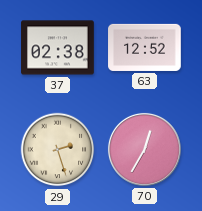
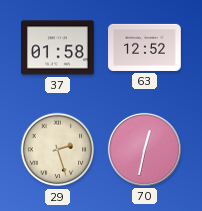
37: 02:38 -> 01:58
70: 12:35 -> 12:32
